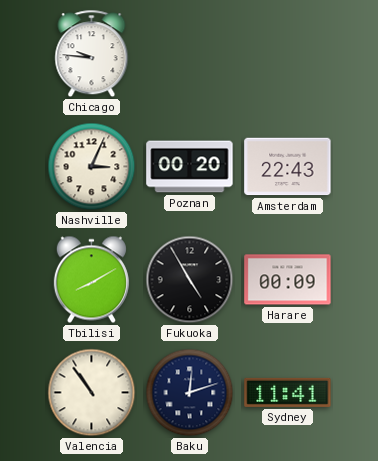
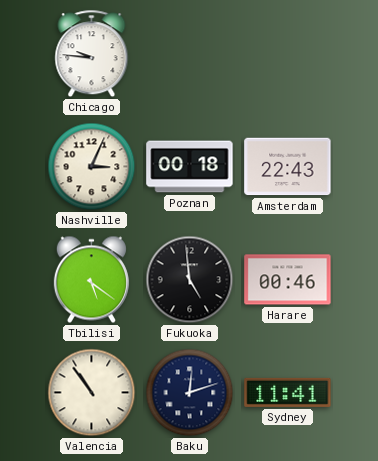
Poznan: 00:20 -> 00:18
Tbilisi: 8:10 -> 5:21
Fukuoka: 4:55 -> 4:59
Harare: 00:09 -> 00:46
